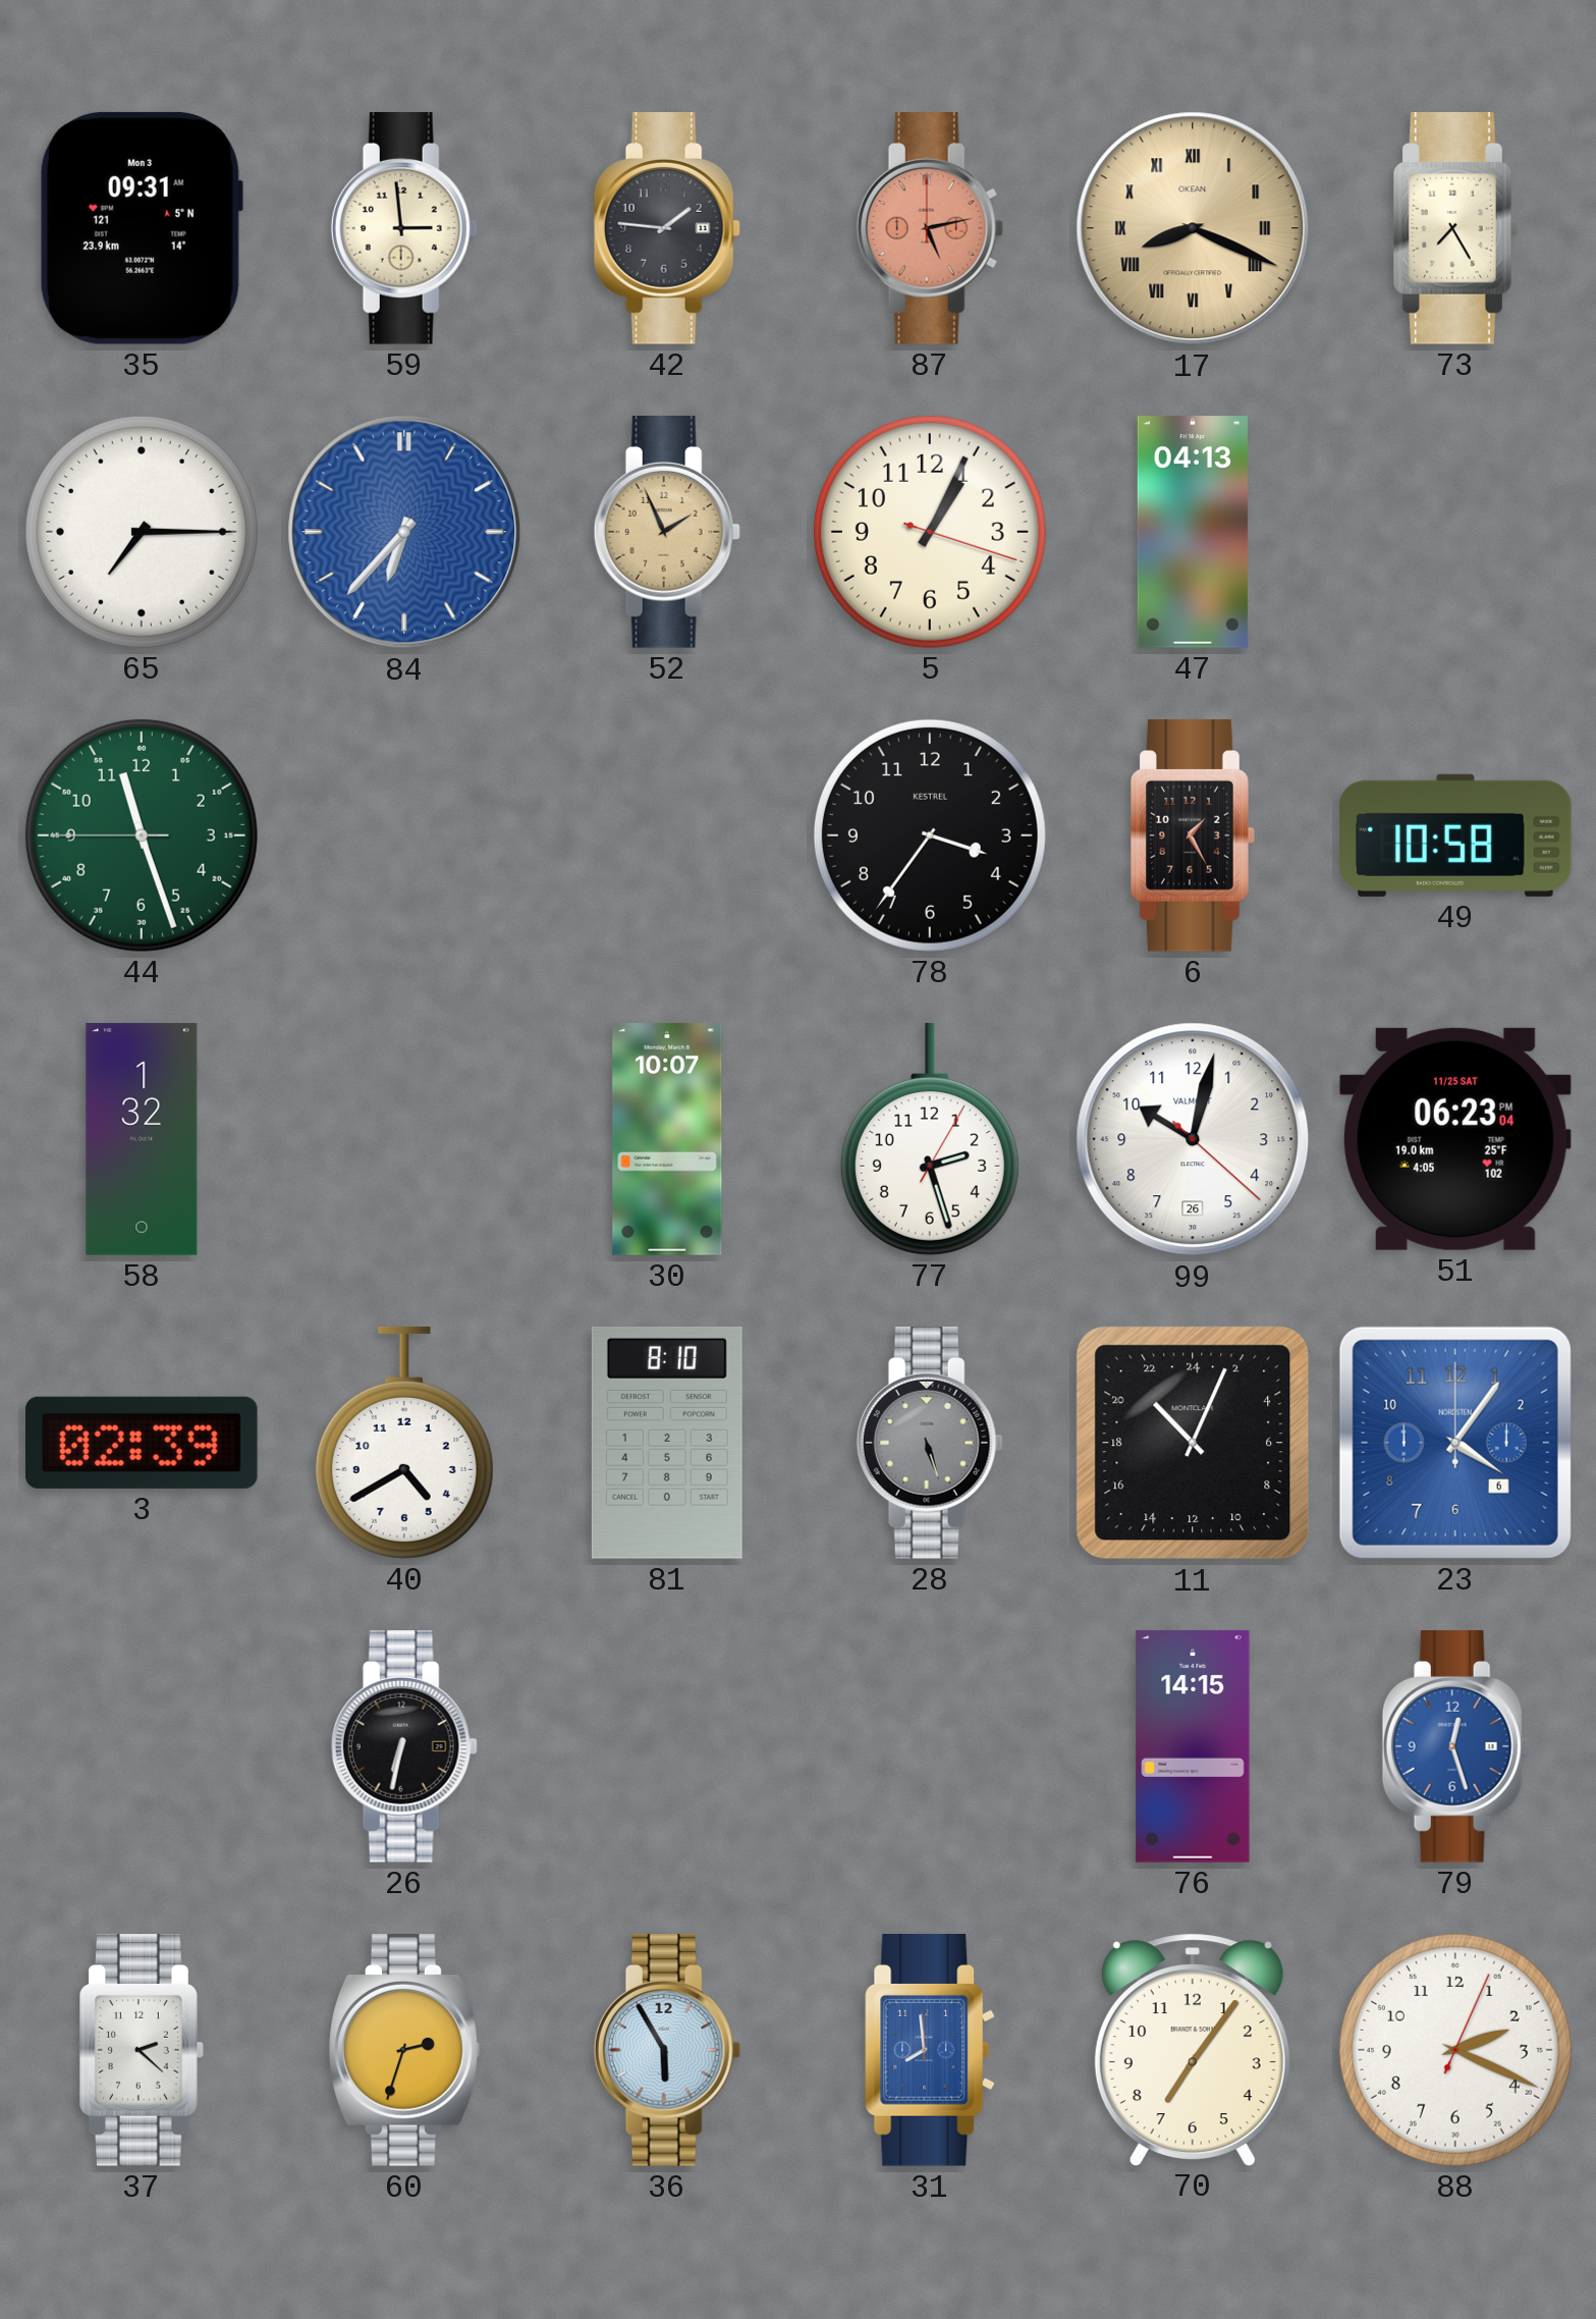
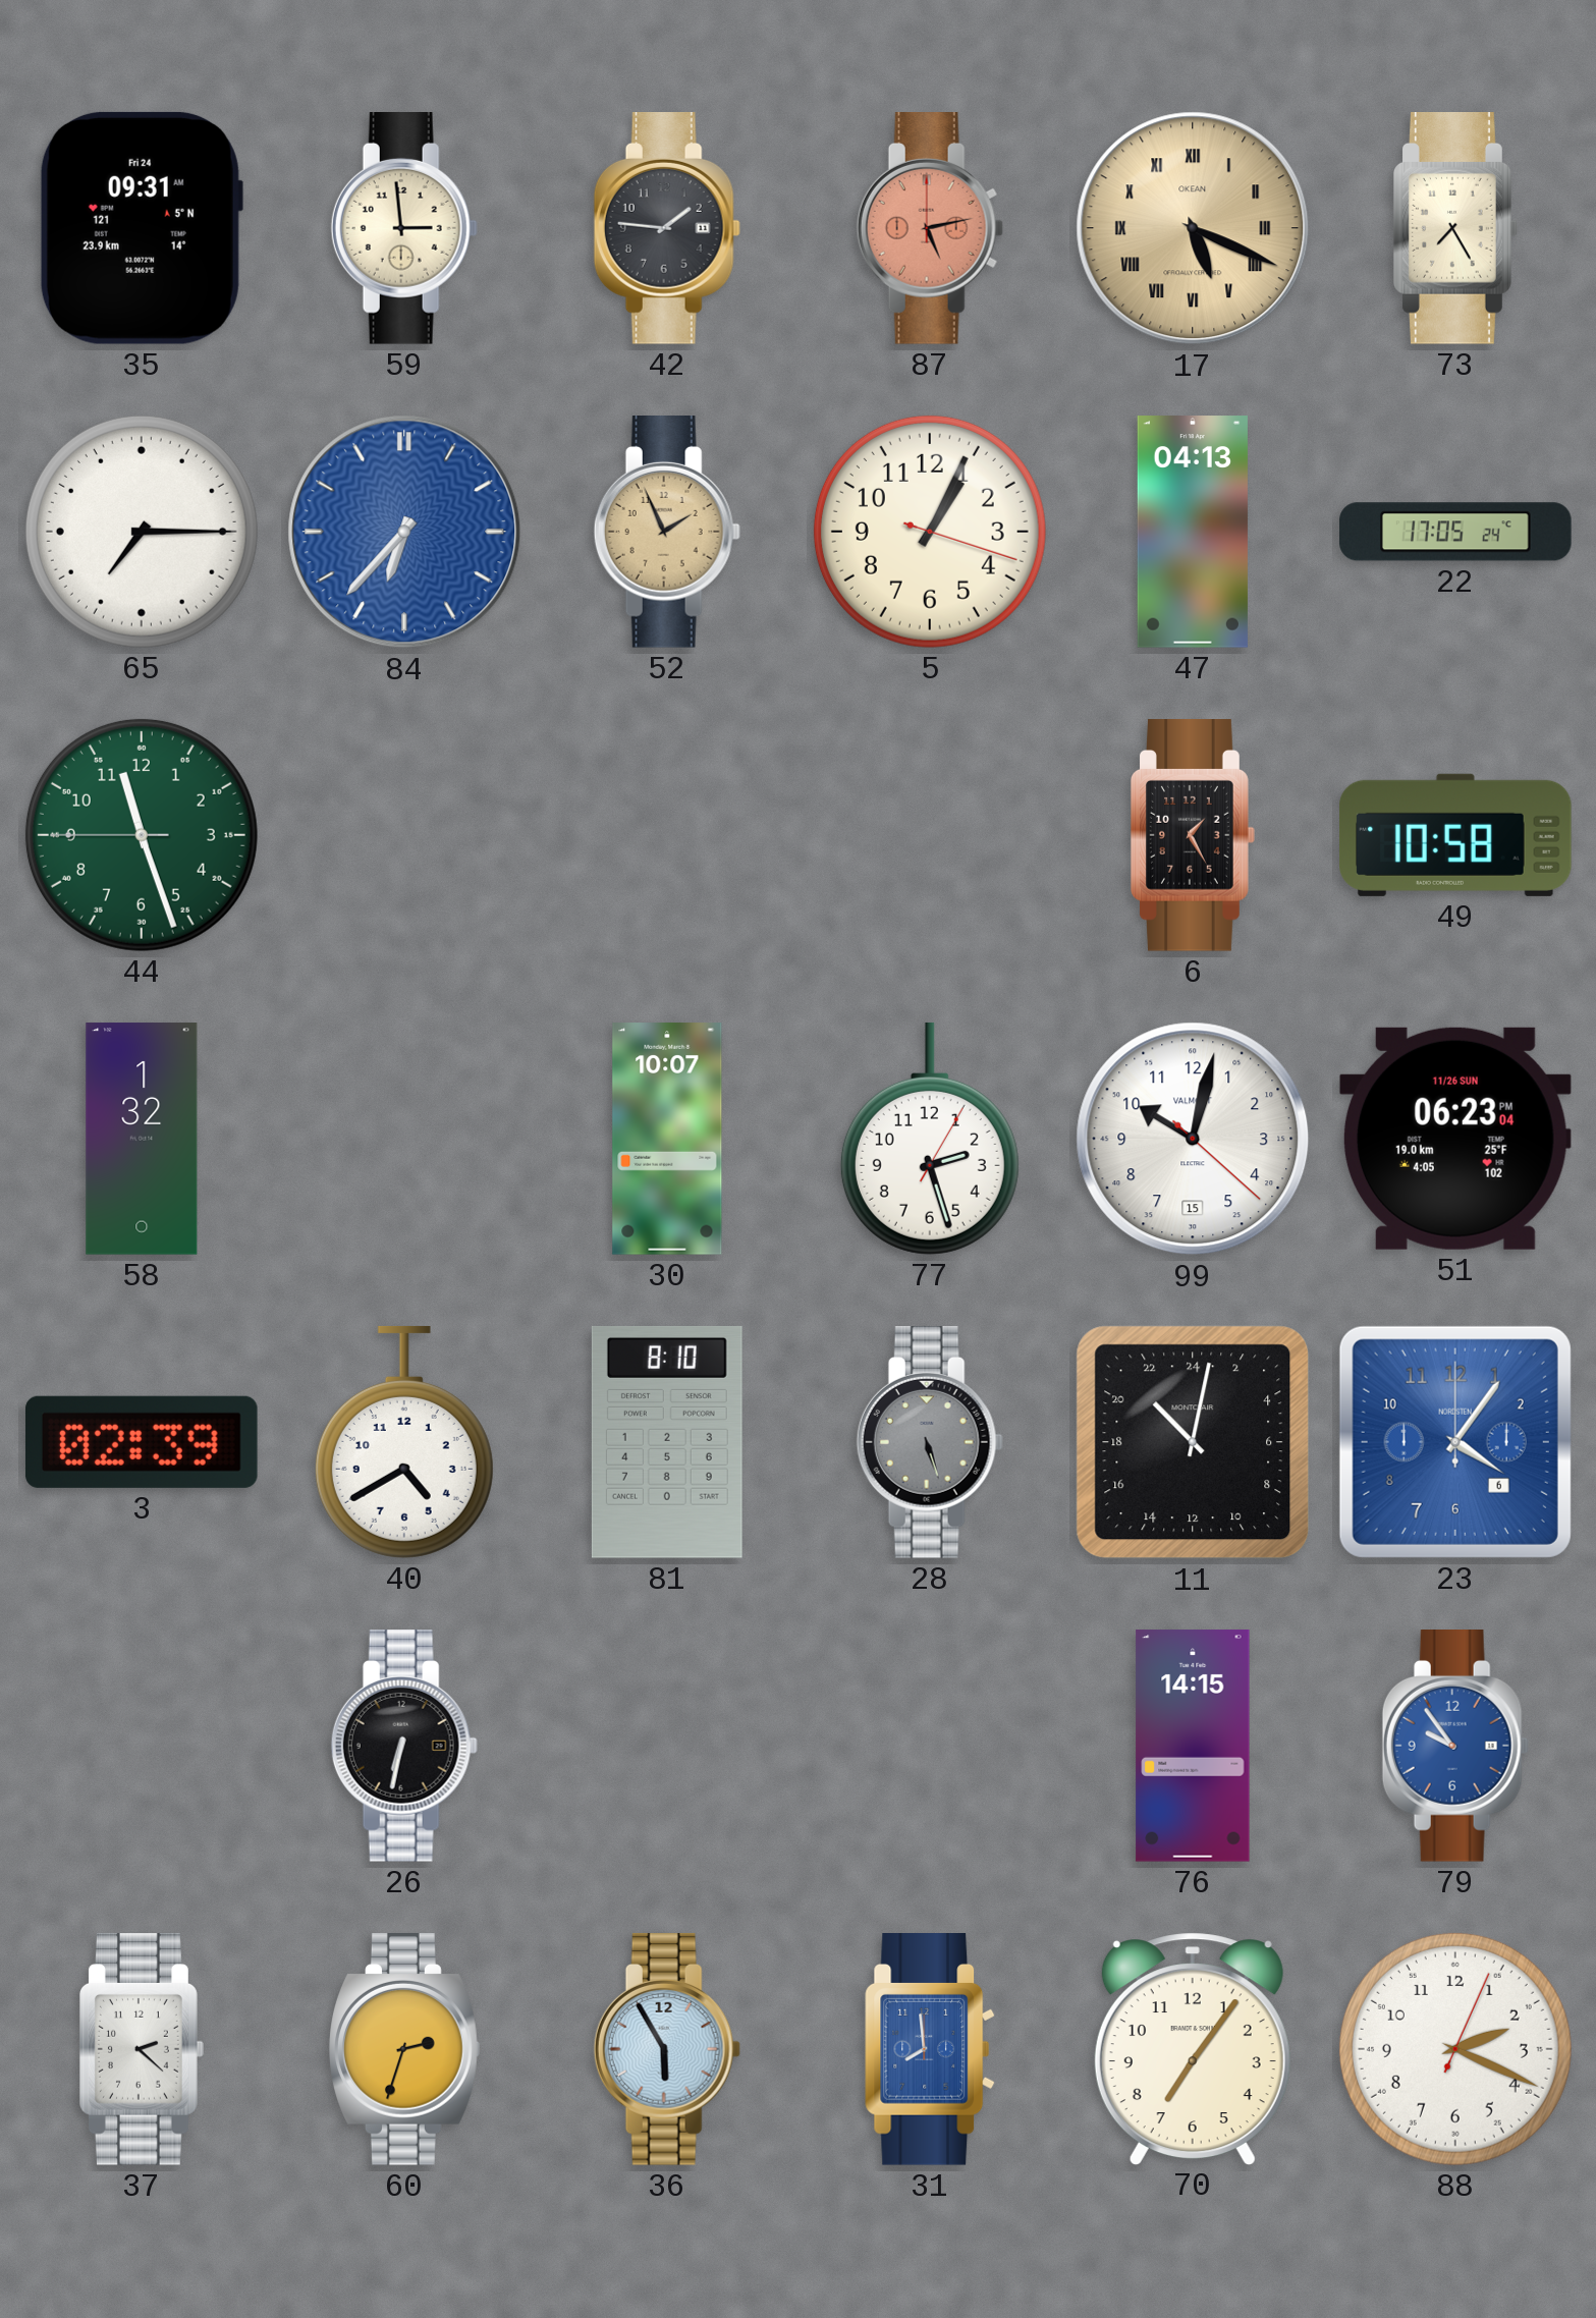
35 date: Mon 3 -> Fri 24
17: 8:19 -> 5:19
22: none -> 17:05
78: 3:36 -> none
99 date: 26 -> 15
51 date: 11/25 SAT -> 11/26 SUN
11: 21:04 -> 21:02
79: 12:27 -> 9:54
